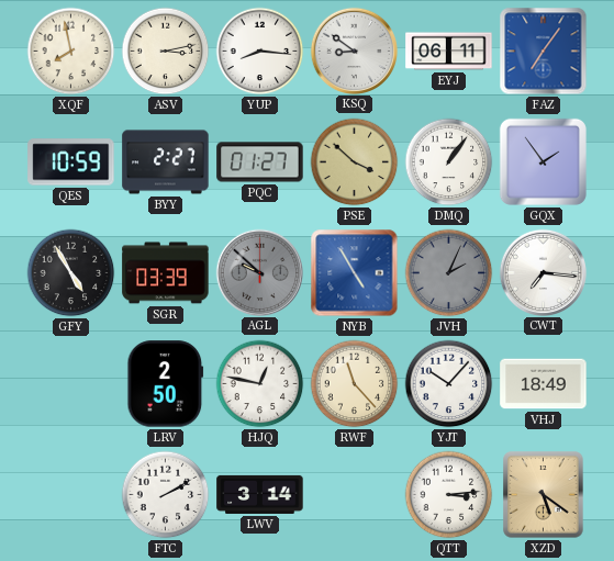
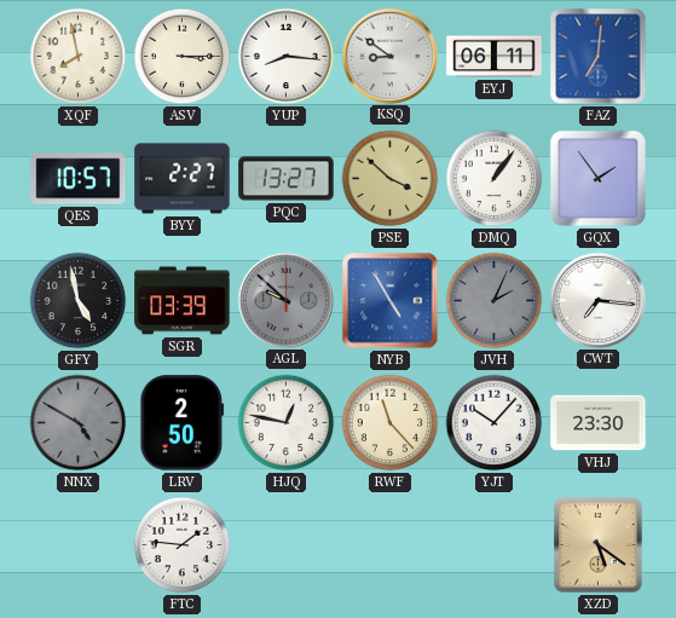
ASV: 3:13 -> 3:15
FAZ: 7:06 -> 7:01
QES: 10:59 -> 10:57
PQC: 01:27 -> 13:27
GFY: 4:55 -> 4:58
NNX: none -> 4:50
VHJ: 18:49 -> 23:30
FTC: 2:10 -> 1:46
LWV: 3:14 -> none
QTT: 3:14 -> none
